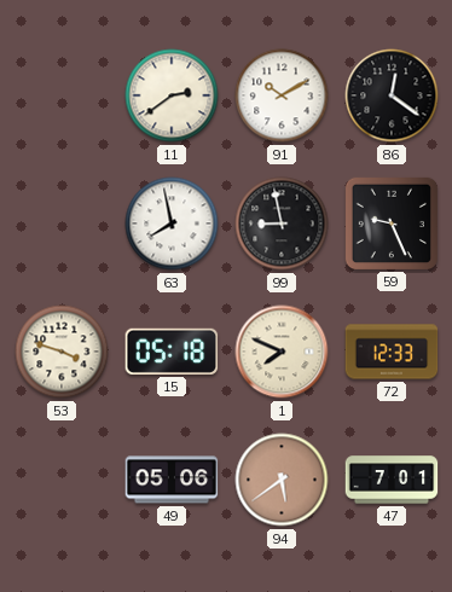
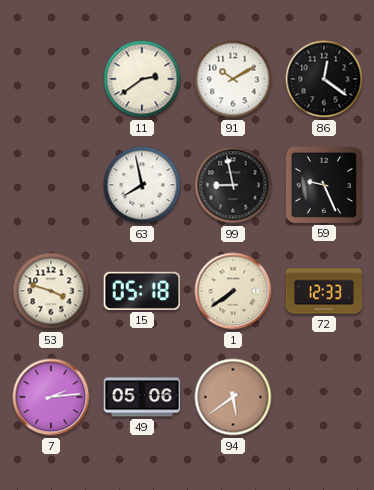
1: 7:49 -> 7:39
7: none -> 2:14
47: 7:01 -> none
